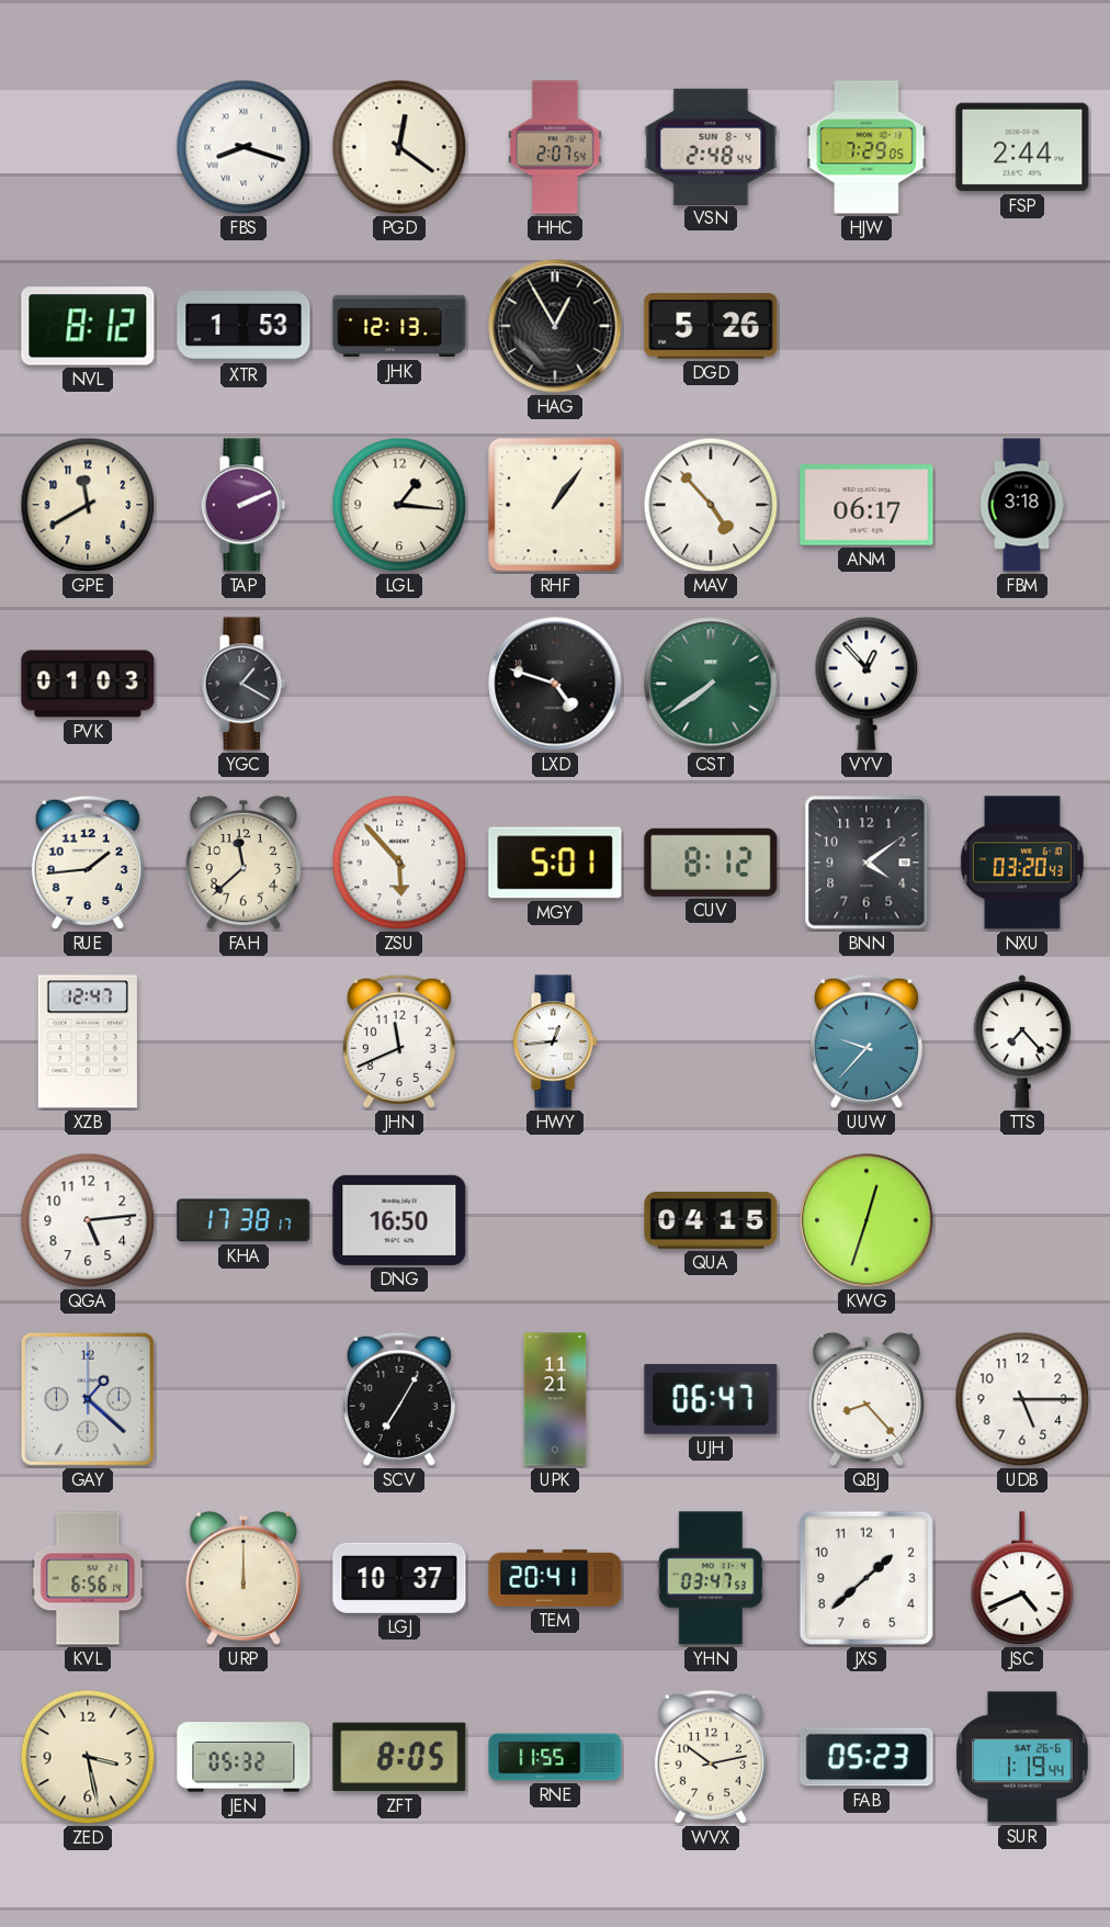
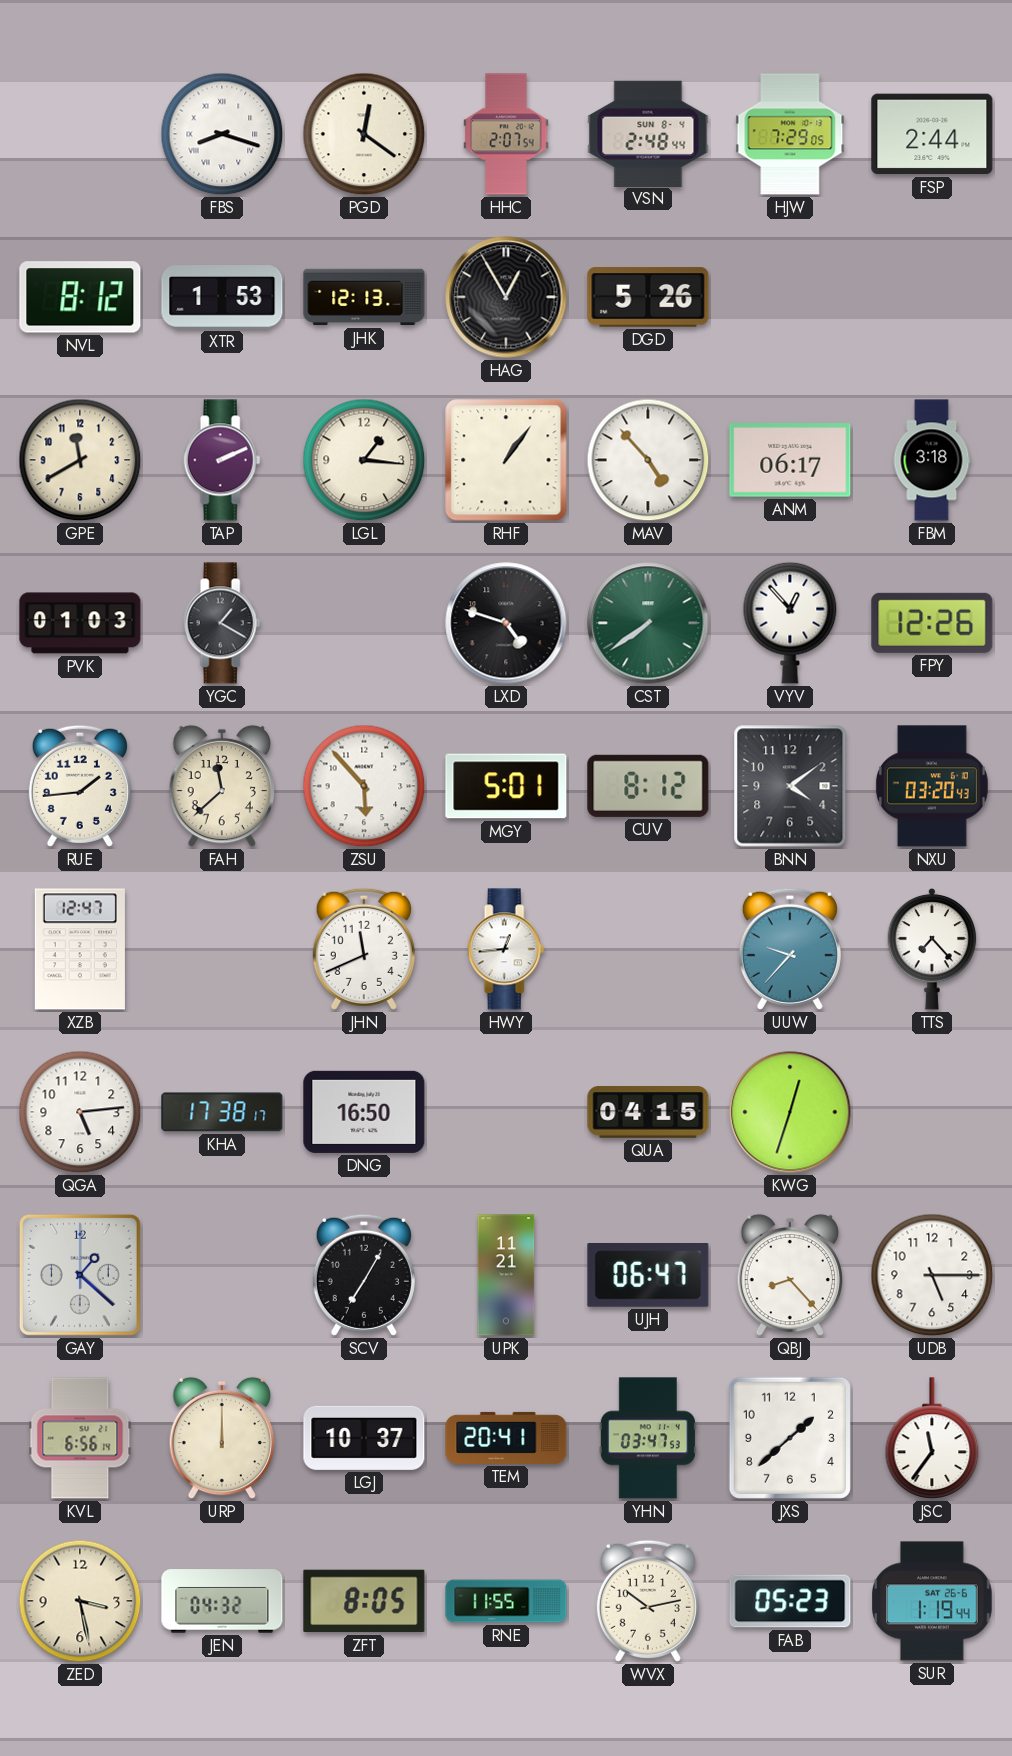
FPY: none -> 12:26
JSC: 4:41 -> 11:36
JEN: 05:32 -> 04:32
